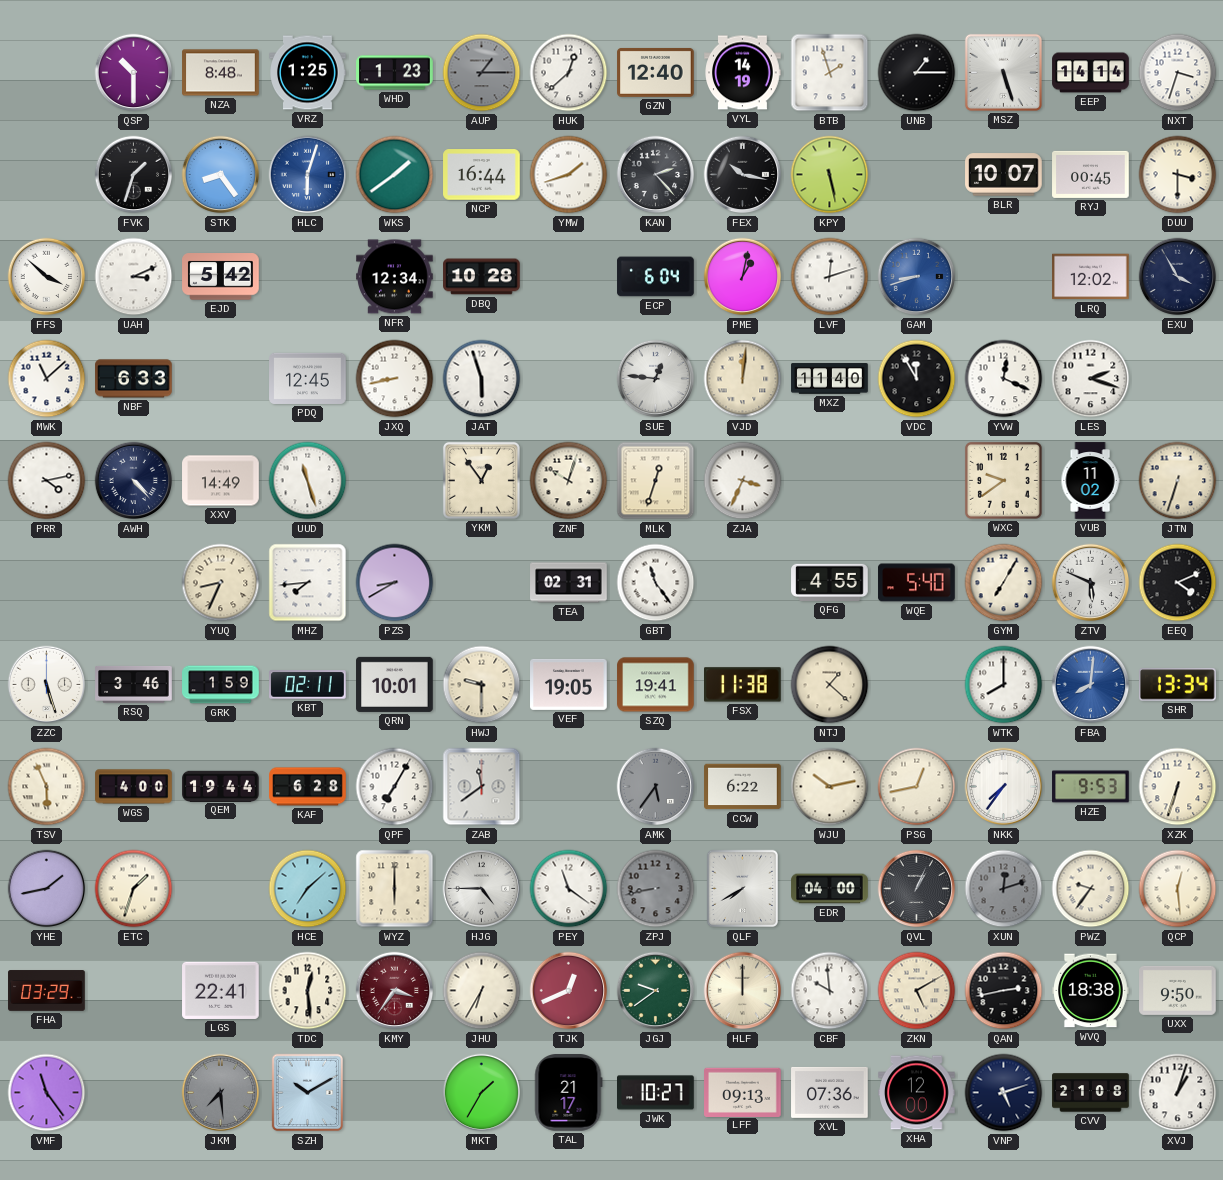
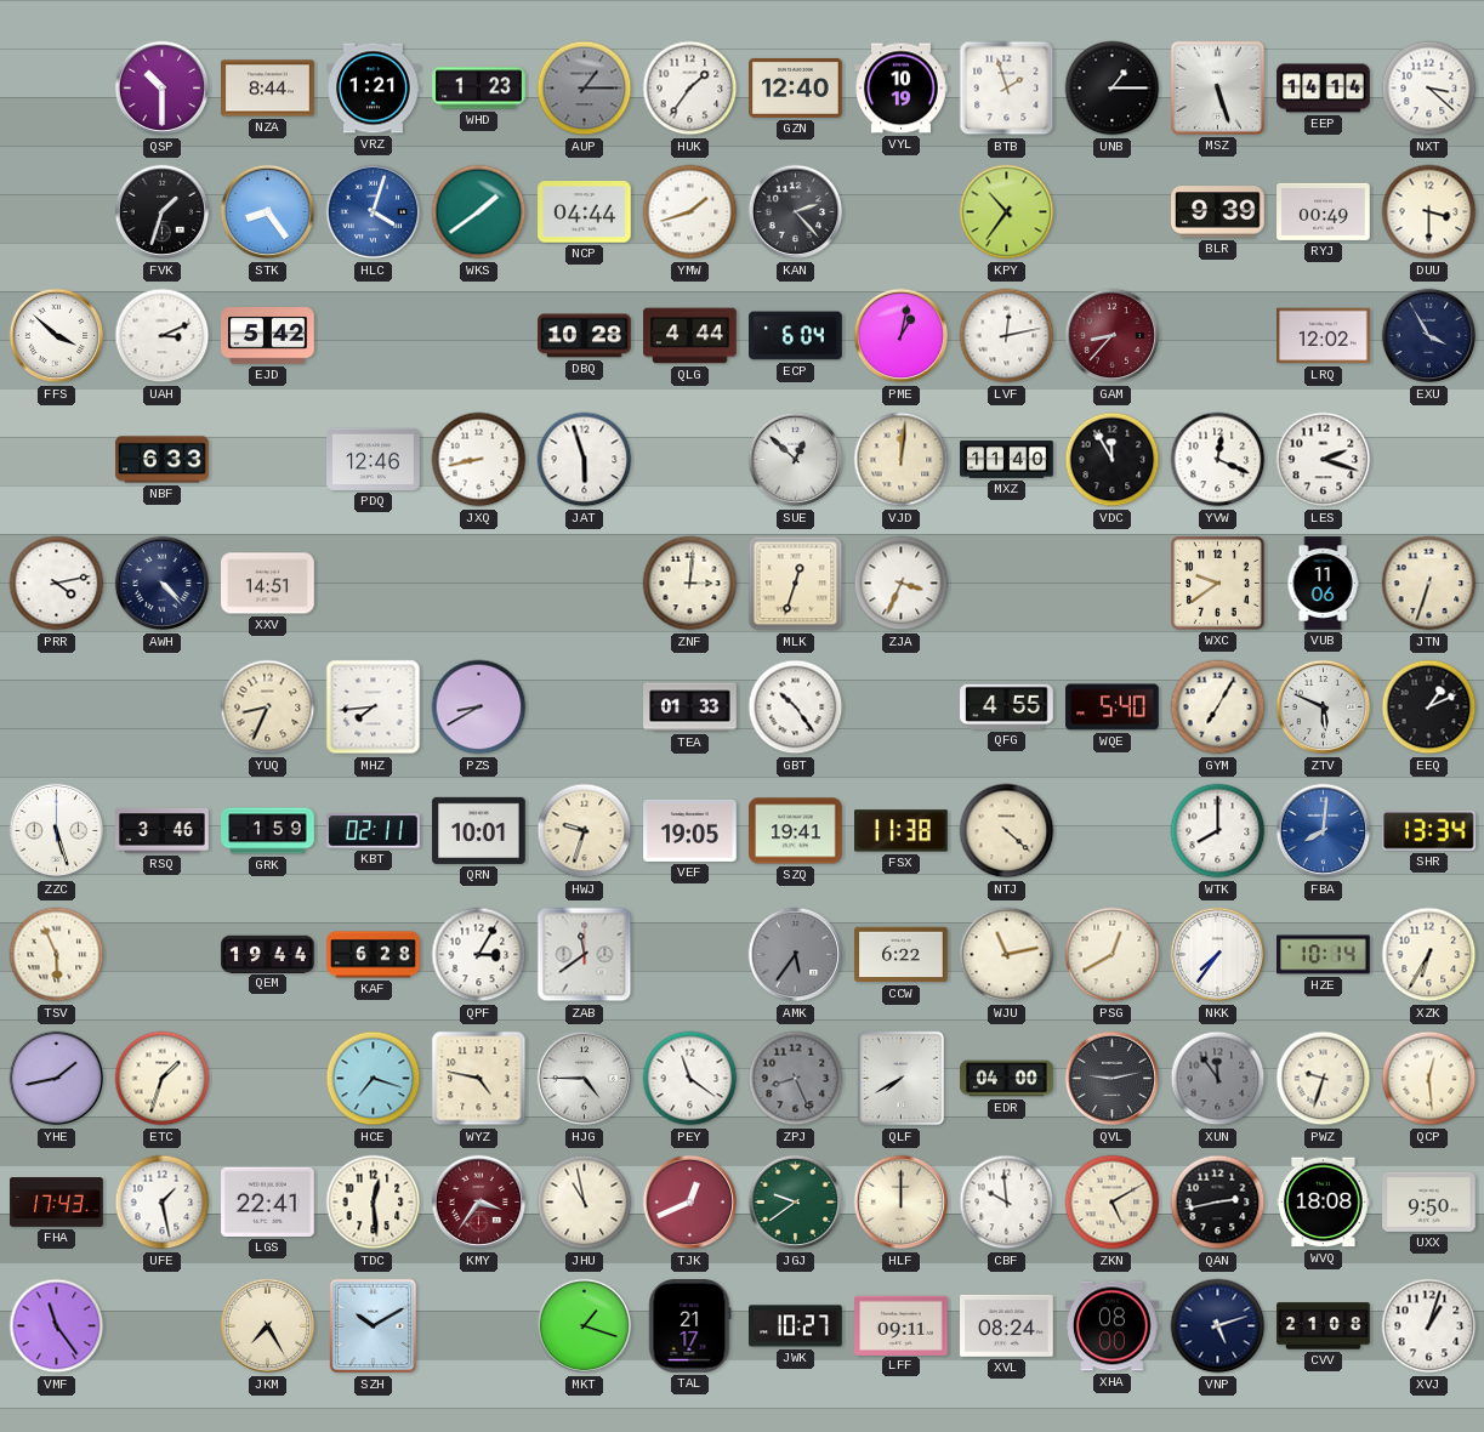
NZA: 8:48 -> 8:44
VRZ: 1:25 -> 1:21
HUK: 12:38 -> 1:36
VYL: 14:19 -> 10:19
NXT: 3:33 -> 3:22
HLC: 6:03 -> 4:03
NCP: 16:44 -> 04:44
FEX: 10:17 -> none
KPY: 5:28 -> 10:36
BLR: 10:07 -> 9:39
RYJ: 00:45 -> 00:49
NFR: 12:34 -> none
QLG: none -> 4:44
LVF: 12:12 -> 12:13
GAM: 8:42 -> 8:37
GAM dial: blue -> burgundy
MWK: 11:08 -> none
PDQ: 12:45 -> 12:46
SUE: 12:46 -> 12:52
XXV: 14:49 -> 14:51
UUD: 11:27 -> none
YKM: 12:54 -> none
ZNF: 10:03 -> 3:01
VUB: 11:02 -> 11:06
TEA: 02:31 -> 01:33
GBT: 11:24 -> 10:24
EEQ: 4:11 -> 1:11
HWJ: 9:30 -> 9:33
NTJ: 1:22 -> 4:22
WGS: 4:00 -> none
QPF: 7:05 -> 3:05
WJU: 10:13 -> 11:13
PSG: 12:43 -> 12:40
HZE: 9:53 -> 10:14
XZK: 6:33 -> 6:35
HCE: 7:08 -> 7:18
WYZ: 6:00 -> 4:47
ZPJ: 8:43 -> 8:26
QVL: 1:04 -> 9:13
XUN: 12:12 -> 11:54
PWZ: 9:36 -> 9:33
FHA: 03:29 -> 17:43
UFE: none -> 1:28
JHU: 6:35 -> 10:58
WVQ: 18:38 -> 18:08
JKM: 7:29 -> 7:25
JKM dial: grey -> cream
MKT: 1:35 -> 1:18
LFF: 09:13 -> 09:11
XVL: 07:36 -> 08:24
XHA: 12:00 -> 08:00
